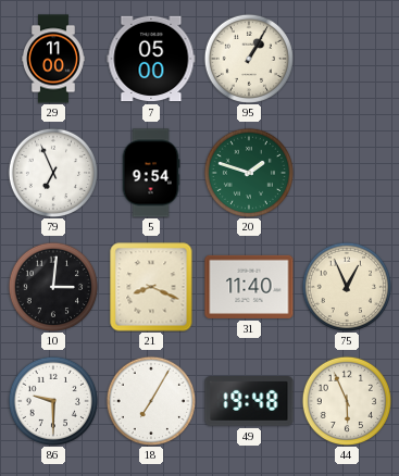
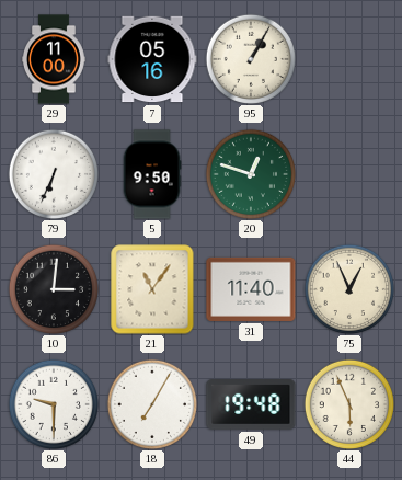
7: 05:00 -> 05:16
79: 6:56 -> 6:34
5: 9:54 -> 9:50
20: 1:48 -> 12:48
21: 8:19 -> 11:06
